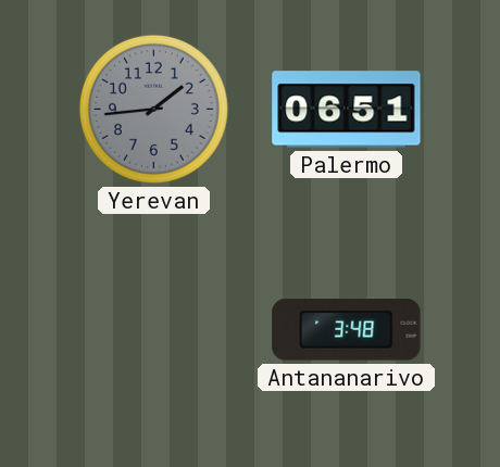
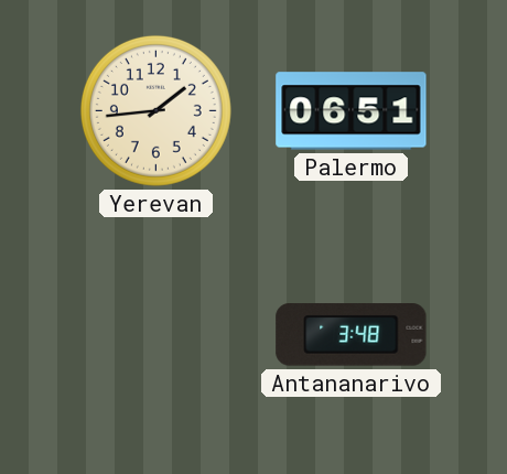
Yerevan dial: grey -> cream
